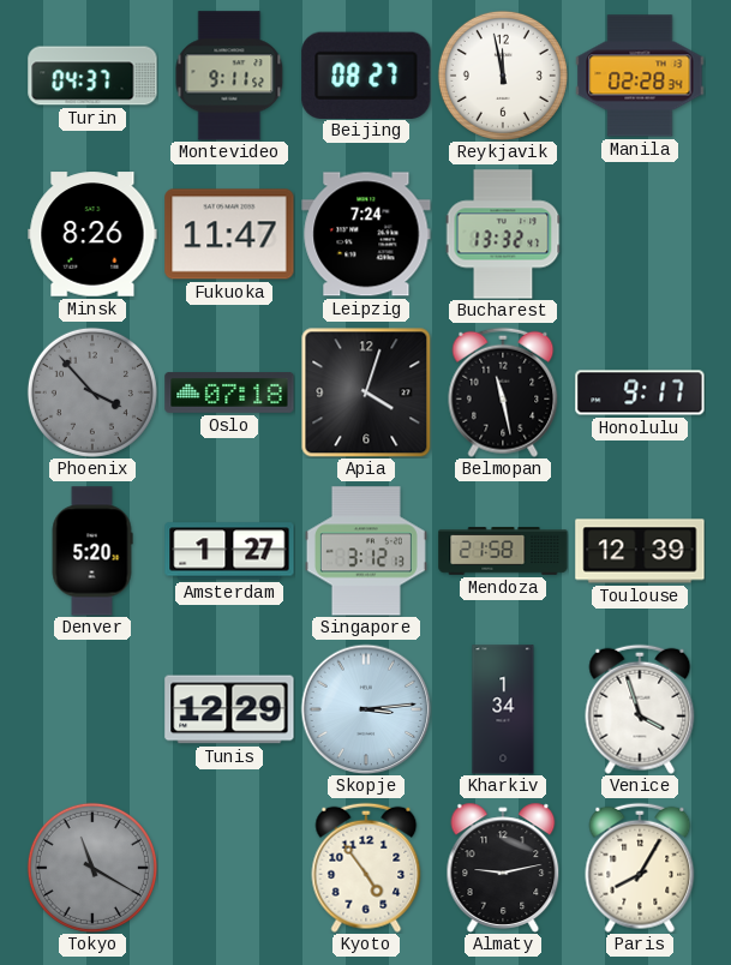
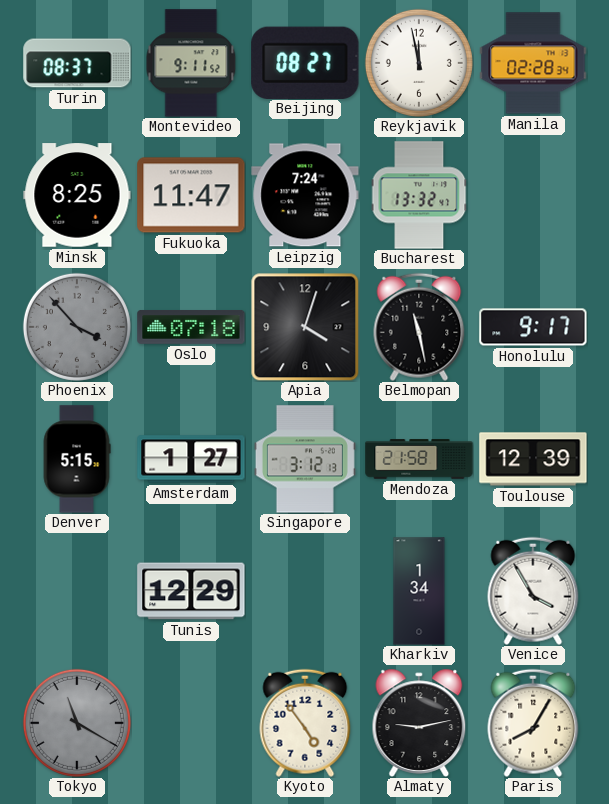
Turin: 04:37 -> 08:37
Minsk: 8:26 -> 8:25
Denver: 5:20 -> 5:15
Skopje: 3:14 -> none
Venice: 3:57 -> 3:55
